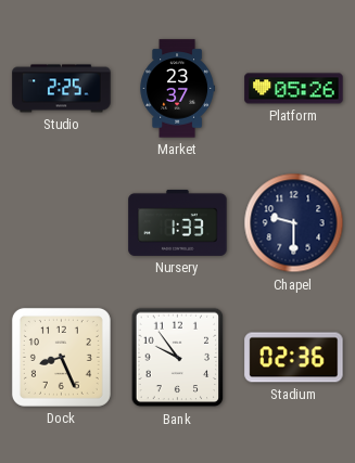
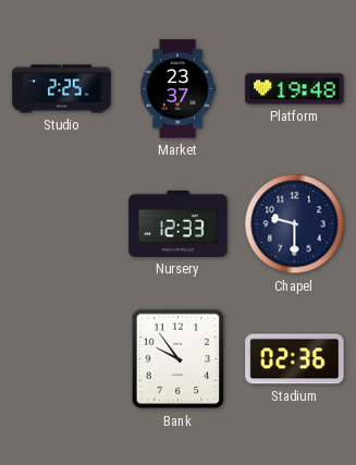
Platform: 05:26 -> 19:48
Nursery: 1:33 -> 12:33
Dock: 8:26 -> none
